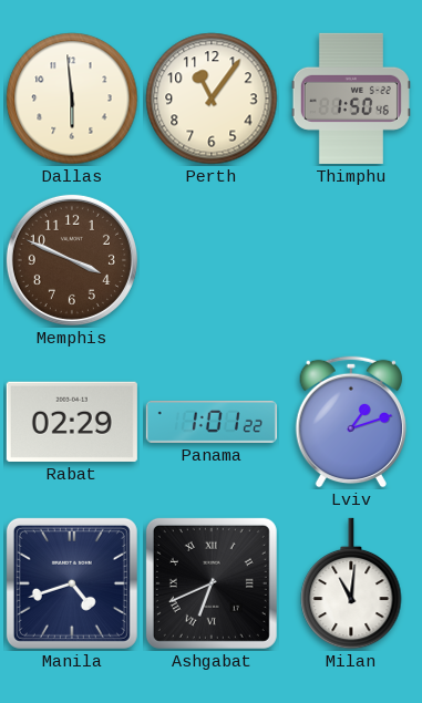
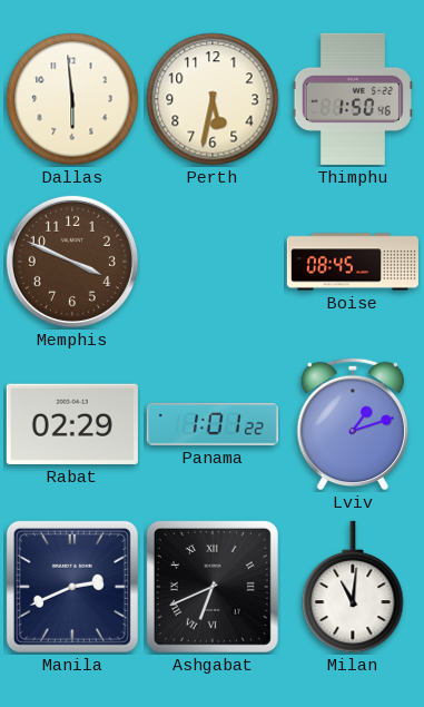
Perth: 11:06 -> 5:32
Boise: none -> 08:45
Manila: 4:42 -> 2:41
